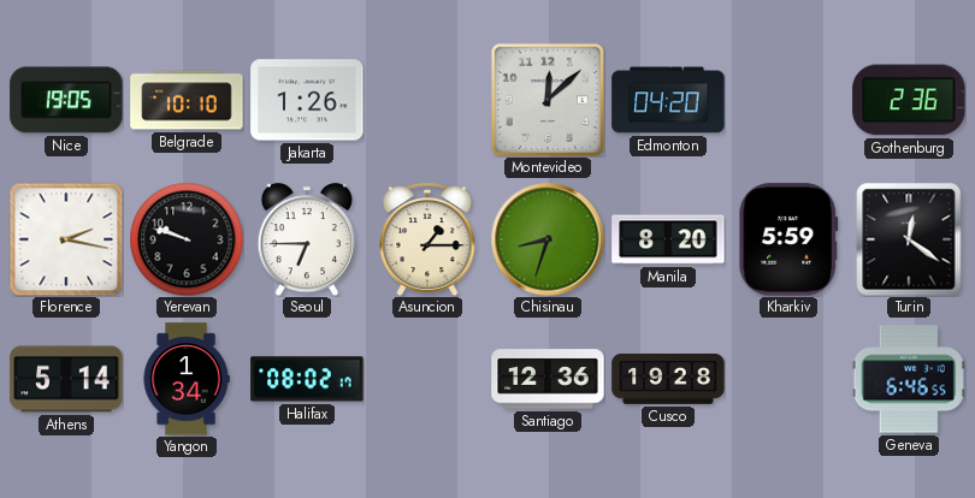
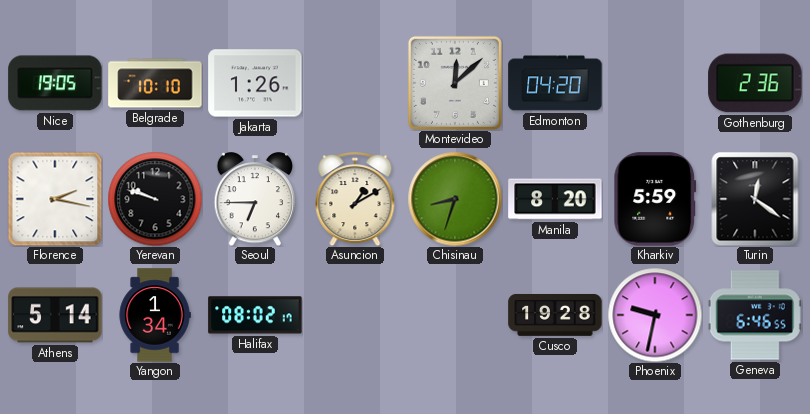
Asuncion: 1:15 -> 1:10
Santiago: 12:36 -> none
Phoenix: none -> 9:32
